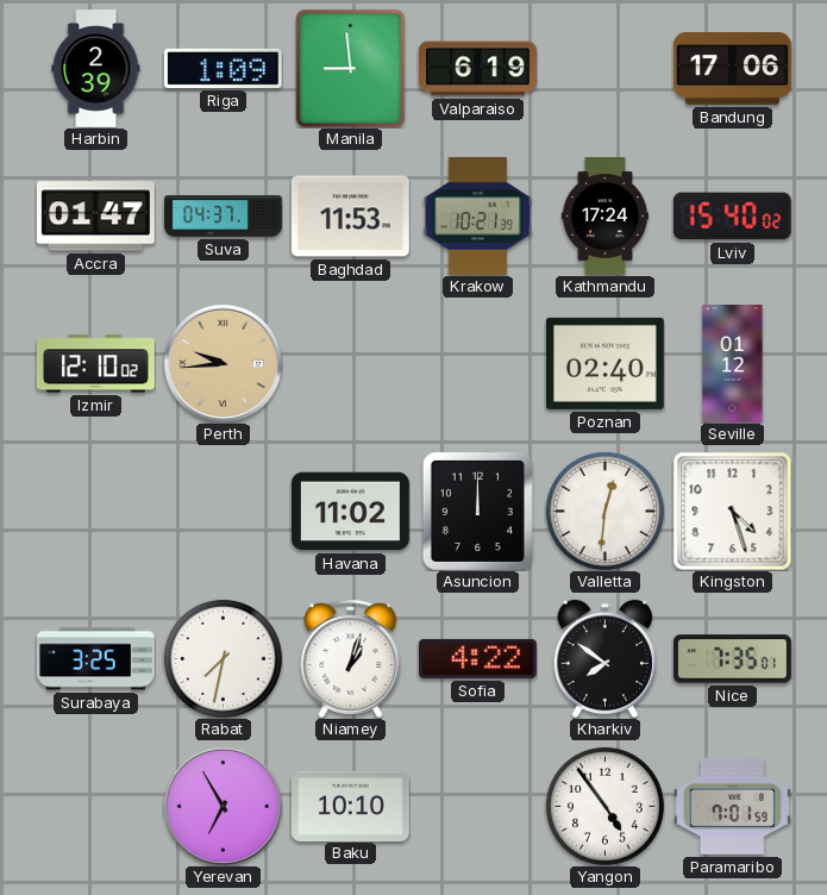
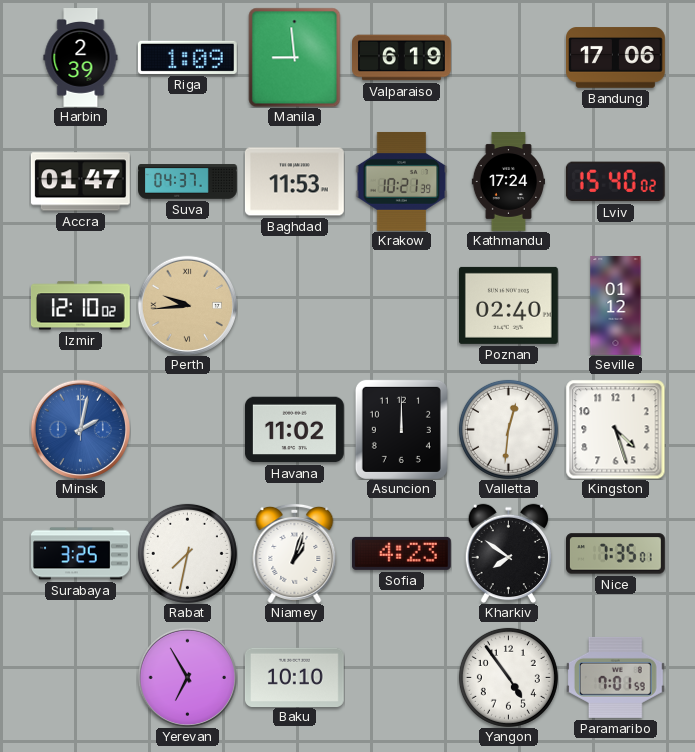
Minsk: none -> 2:02
Sofia: 4:22 -> 4:23
